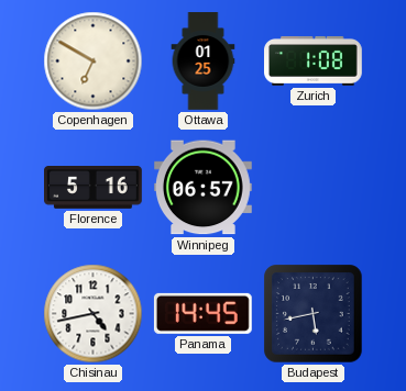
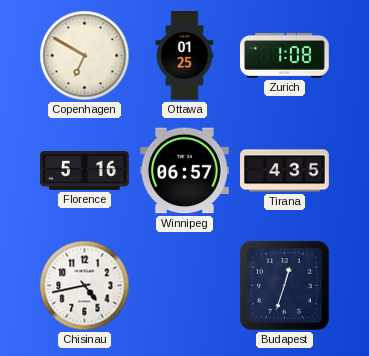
Tirana: none -> 4:35
Panama: 14:45 -> none
Budapest: 5:43 -> 12:33
